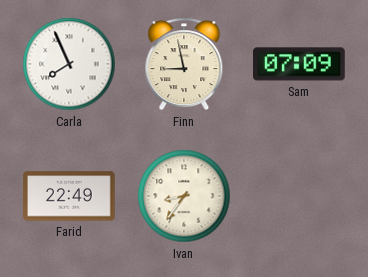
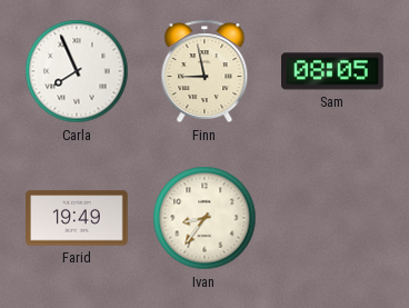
Sam: 07:09 -> 08:05
Farid: 22:49 -> 19:49
